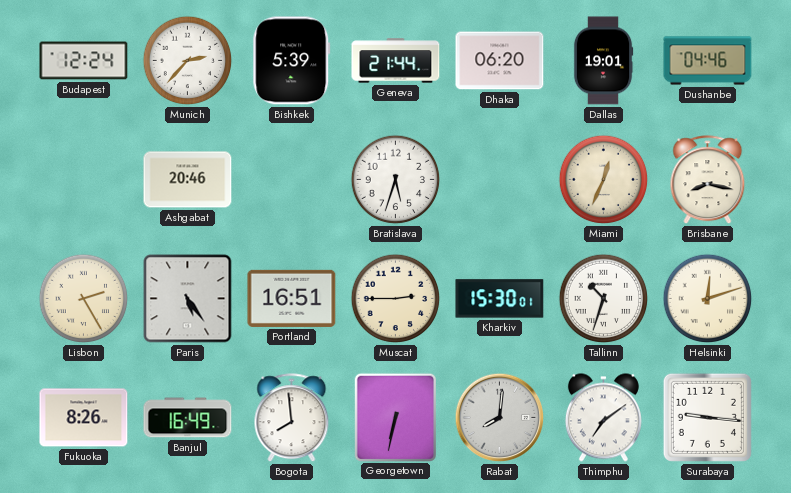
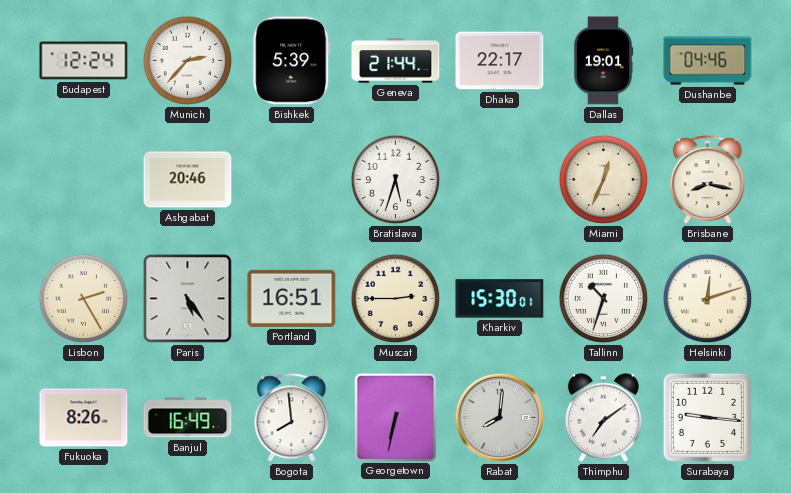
Dhaka: 06:20 -> 22:17
